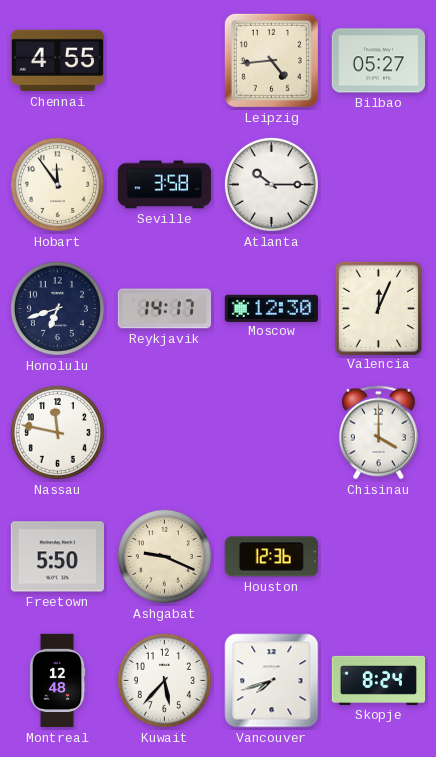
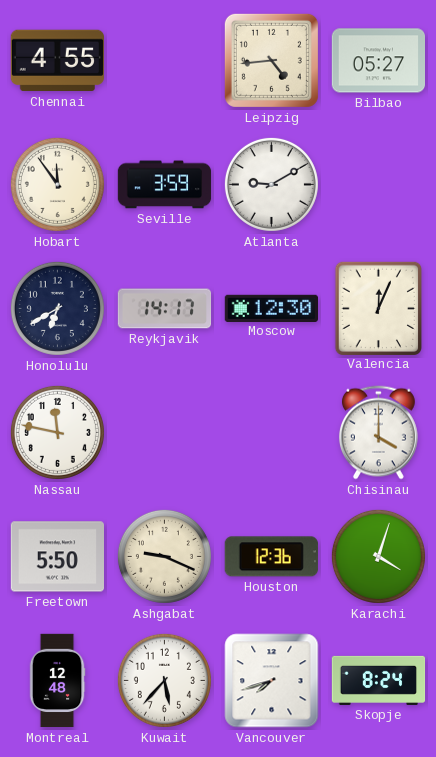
Seville: 3:58 -> 3:59
Atlanta: 10:15 -> 9:10
Honolulu: 6:42 -> 6:40
Karachi: none -> 4:03
